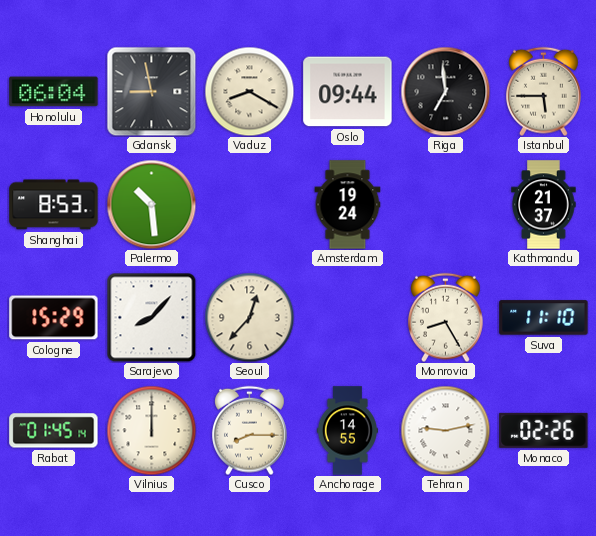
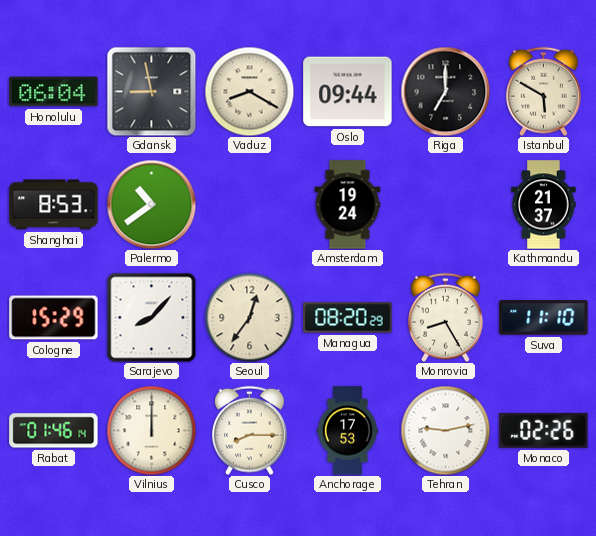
Riga: 6:59 -> 7:00
Istanbul: 5:45 -> 5:50
Palermo: 10:29 -> 10:39
Seoul: 12:37 -> 12:36
Managua: none -> 08:20
Rabat: 01:45 -> 01:46
Anchorage: 14:55 -> 17:53
